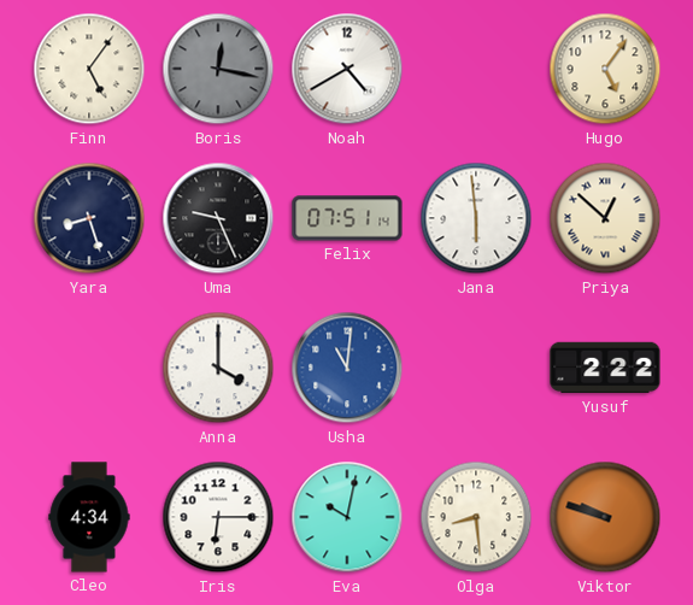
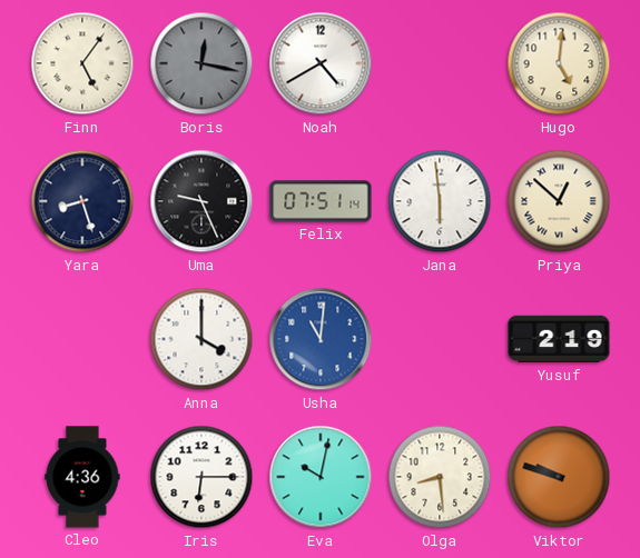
Hugo: 5:06 -> 5:01
Yusuf: 2:22 -> 2:19
Cleo: 4:34 -> 4:36
